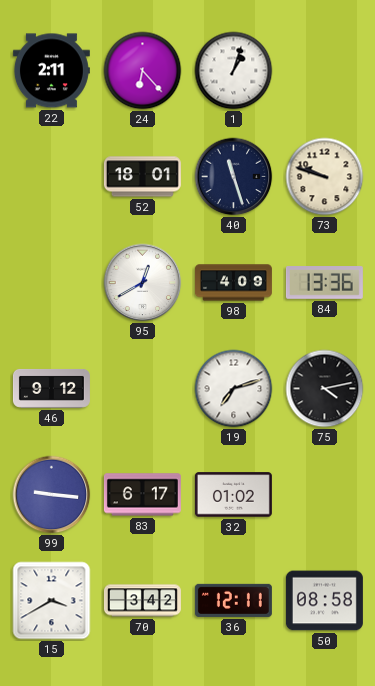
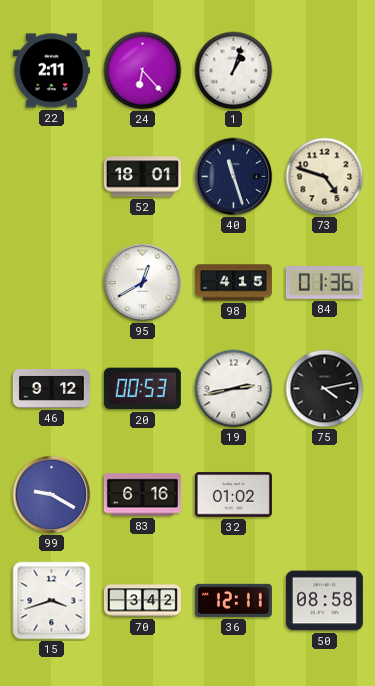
73: 9:48 -> 4:48
98: 4:09 -> 4:15
84: 13:36 -> 01:36
20: none -> 00:53
19: 7:12 -> 2:43
99: 9:16 -> 9:20
83: 6:17 -> 6:16
15: 3:40 -> 3:42
